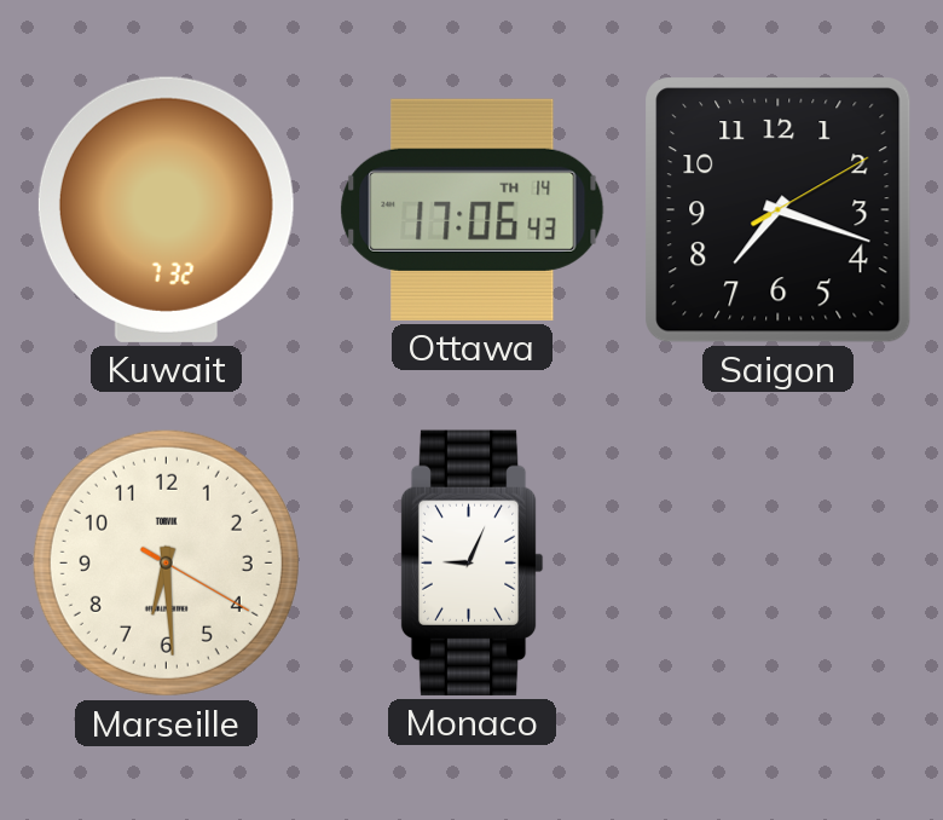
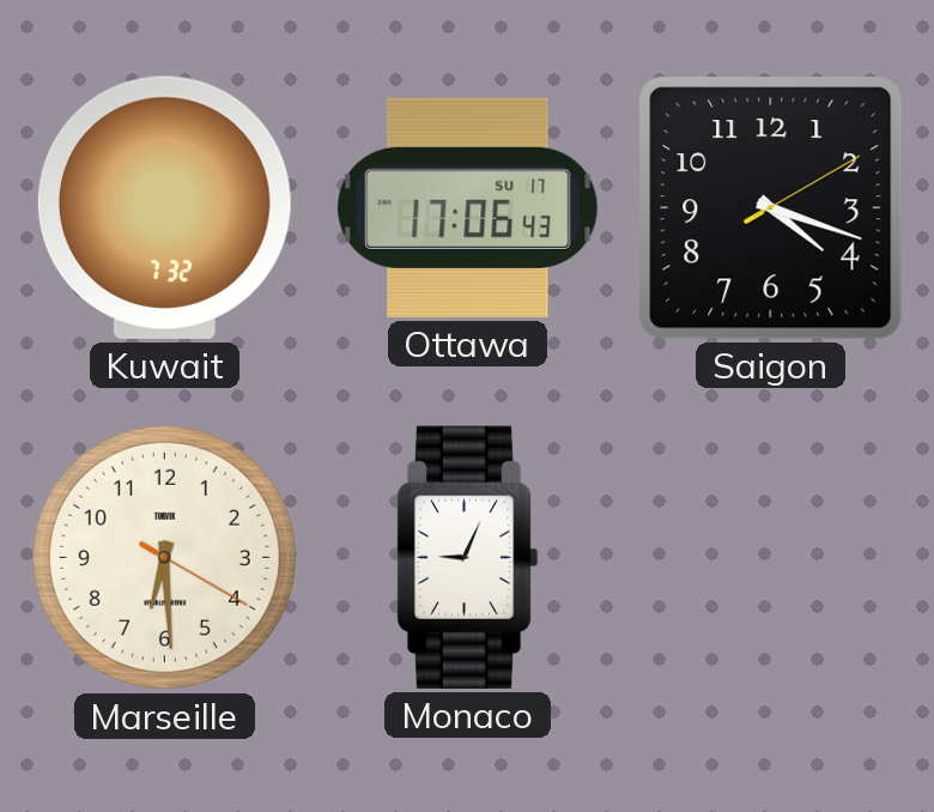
Ottawa date: TH 14 -> SU 17
Saigon: 7:18 -> 4:18
